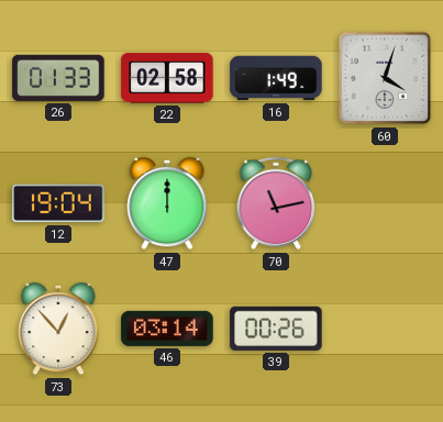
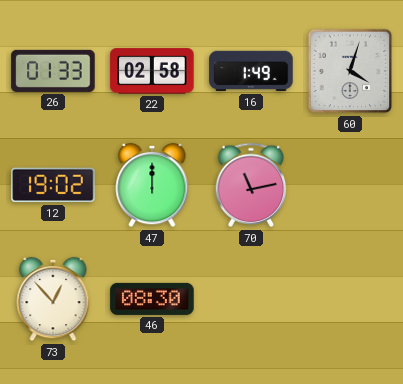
12: 19:04 -> 19:02
46: 03:14 -> 08:30
39: 00:26 -> none
